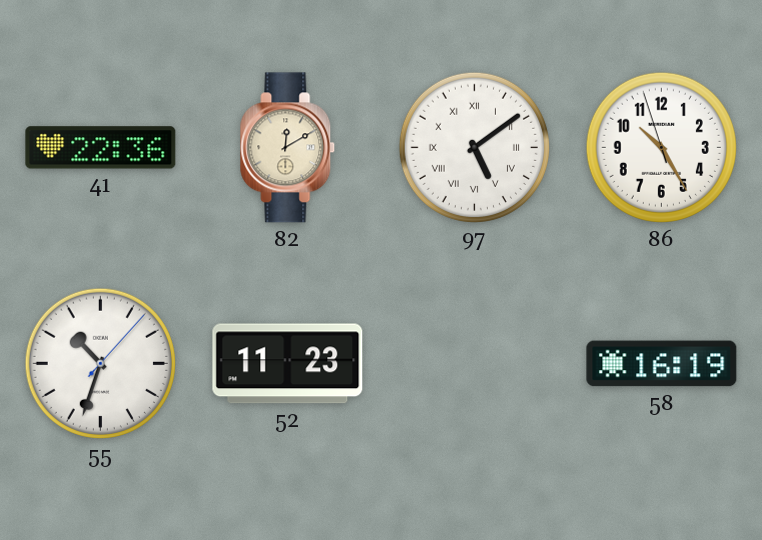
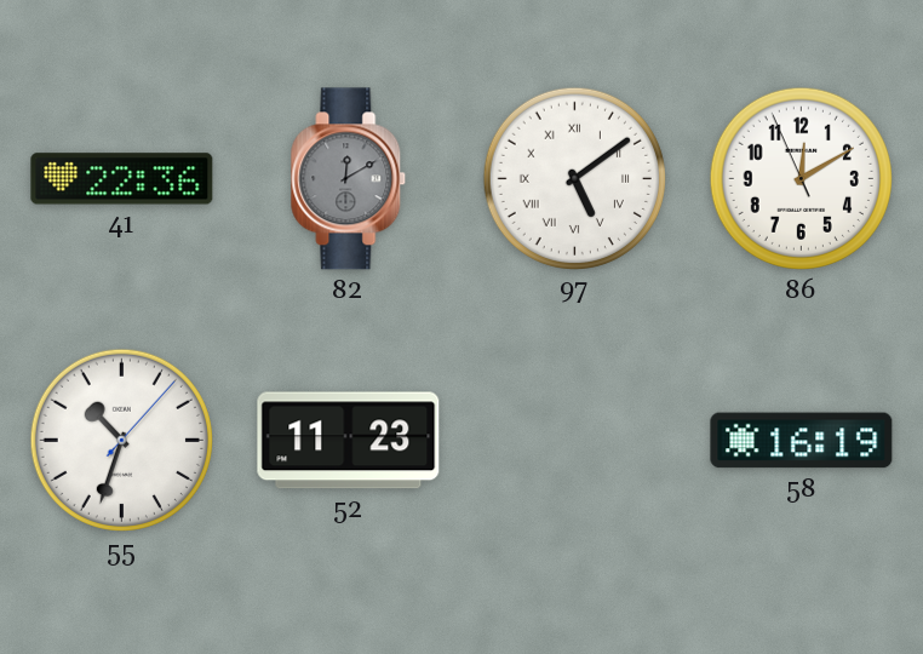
82 dial: cream -> grey
86: 10:24 -> 12:09
